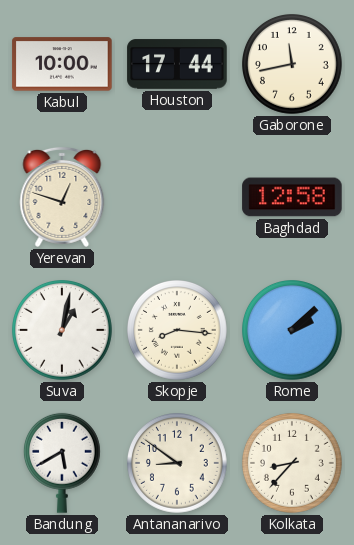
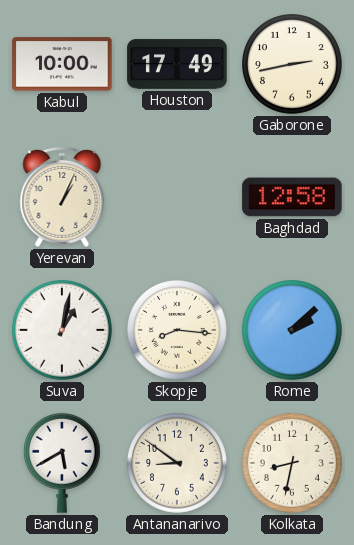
Houston: 17:44 -> 17:49
Gaborone: 11:43 -> 2:43
Yerevan: 12:48 -> 1:04
Kolkata: 8:37 -> 8:32
